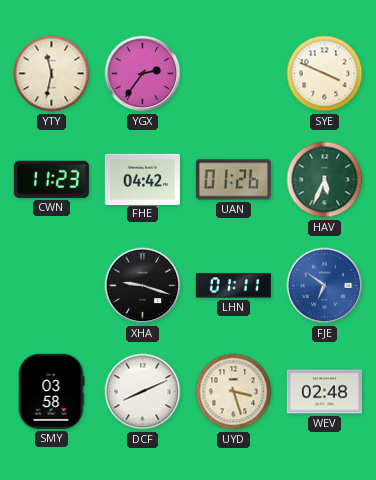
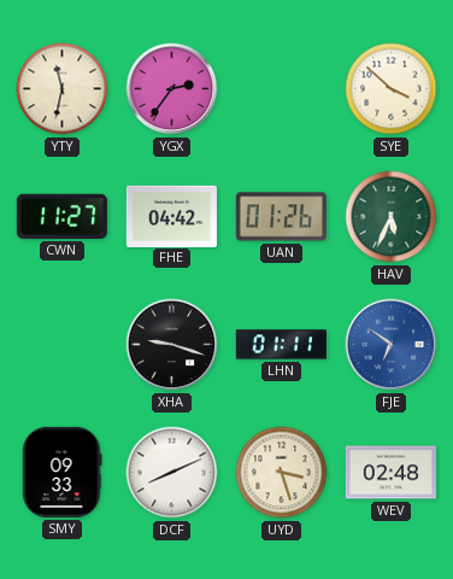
SYE: 3:49 -> 3:52
CWN: 11:23 -> 11:27
SMY: 03:58 -> 09:33
